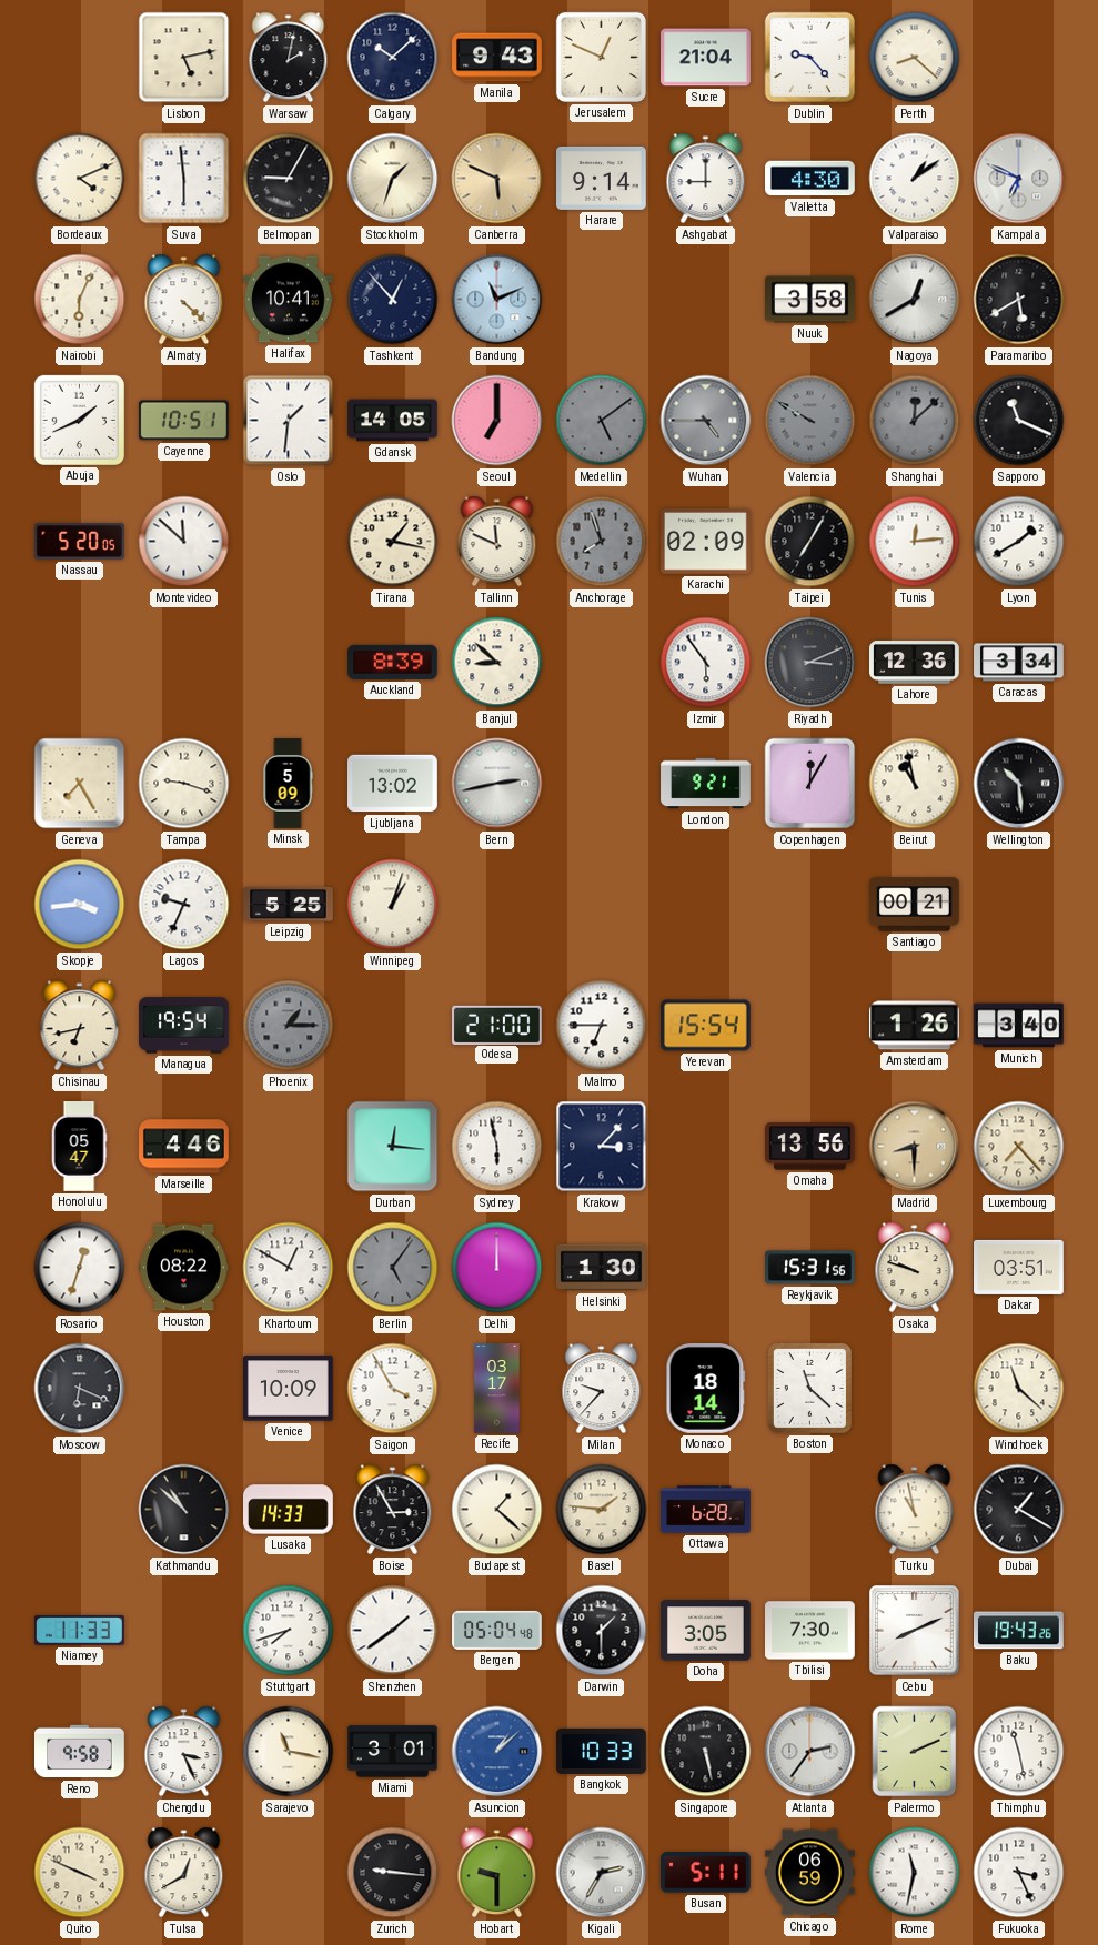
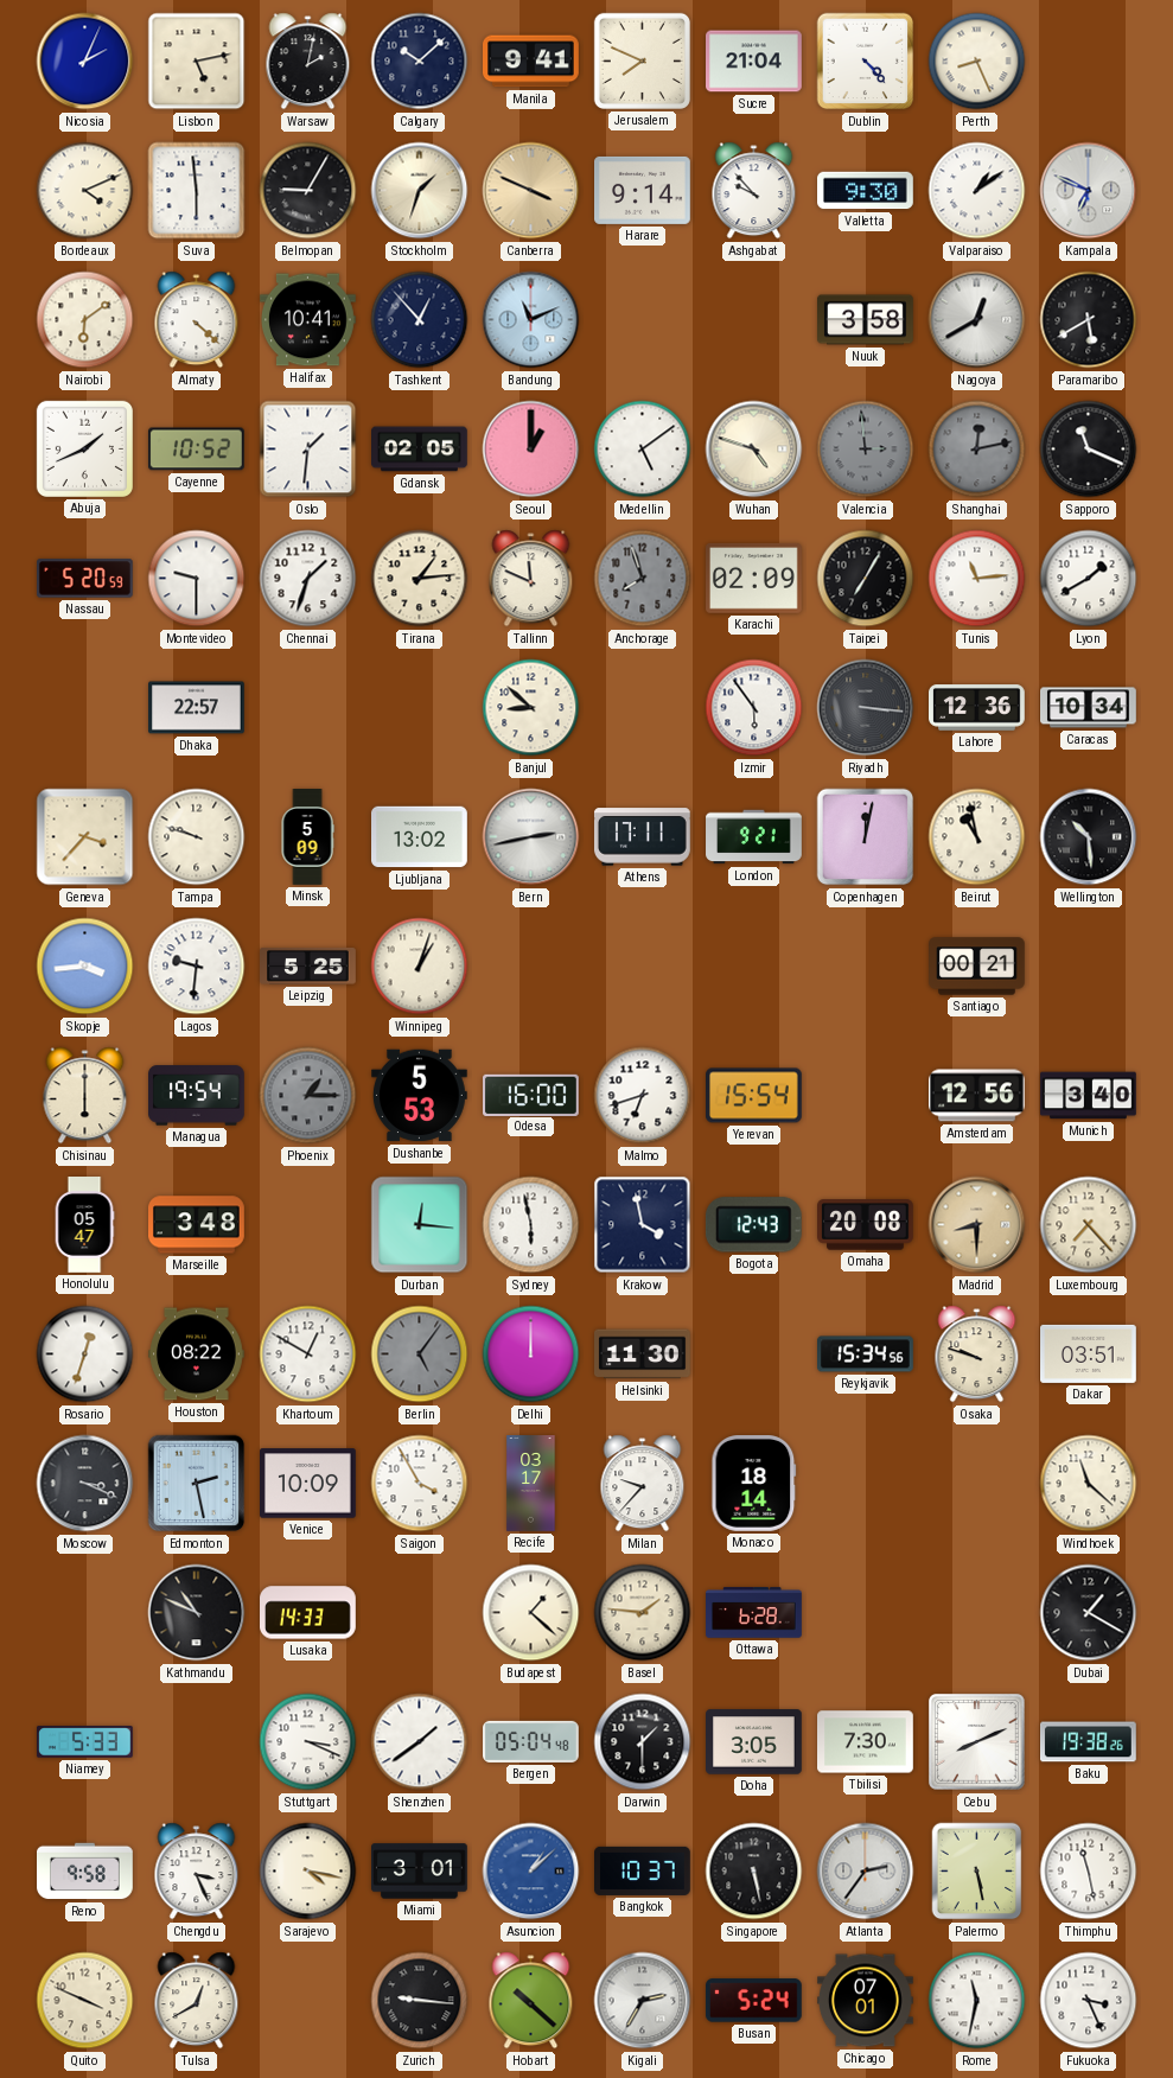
Nicosia: none -> 2:04
Manila: 9:43 -> 9:41
Jerusalem: 12:49 -> 7:49
Dublin: 9:23 -> 4:23
Perth: 8:22 -> 8:26
Canberra: 5:49 -> 3:49
Ashgabat: 9:00 -> 9:53
Valletta: 4:30 -> 9:30
Nairobi: 6:04 -> 6:09
Cayenne: 10:51 -> 10:52
Gdansk: 14:05 -> 02:05
Seoul: 7:00 -> 1:00
Medellin dial: grey -> white
Wuhan: 4:45 -> 4:48
Wuhan dial: grey -> cream
Valencia: 9:50 -> 2:59
Shanghai: 12:08 -> 12:13
Nassau: 5:20:05 -> 5:20:59
Montevideo: 11:52 -> 9:30
Chennai: none -> 1:33
Tirana: 1:17 -> 1:14
Tunis: 12:14 -> 11:14
Dhaka: none -> 22:57
Auckland: 8:39 -> none
Riyadh: 3:11 -> 3:16
Caracas: 3:34 -> 10:34
Geneva: 7:25 -> 3:37
Tampa: 9:18 -> 9:48
Athens: none -> 17:11
Copenhagen: 12:05 -> 12:02
Lagos: 9:34 -> 9:31
Chisinau: 6:43 -> 6:00
Dushanbe: none -> 5:53
Odesa: 21:00 -> 16:00
Malmo: 6:45 -> 6:42
Amsterdam: 1:26 -> 12:56
Marseille: 4:46 -> 3:48
Krakow: 3:07 -> 3:58
Bogota: none -> 12:43
Omaha: 13:56 -> 20:08
Helsinki: 1:30 -> 11:30
Reykjavik: 15:31 -> 15:34
Moscow: 6:19 -> 3:19
Edmonton: none -> 2:28
Boston: 11:22 -> none
Kathmandu: 10:52 -> 10:49
Boise: 2:55 -> none
Turku: 10:58 -> none
Niamey: 11:33 -> 5:33
Stuttgart: 7:42 -> 3:19
Baku: 19:43 -> 19:38
Sarajevo: 11:17 -> 4:17
Bangkok: 10:33 -> 10:37
Palermo: 2:11 -> 5:28
Hobart: 9:30 -> 10:22
Busan: 5:11 -> 5:24
Chicago: 06:59 -> 07:01
